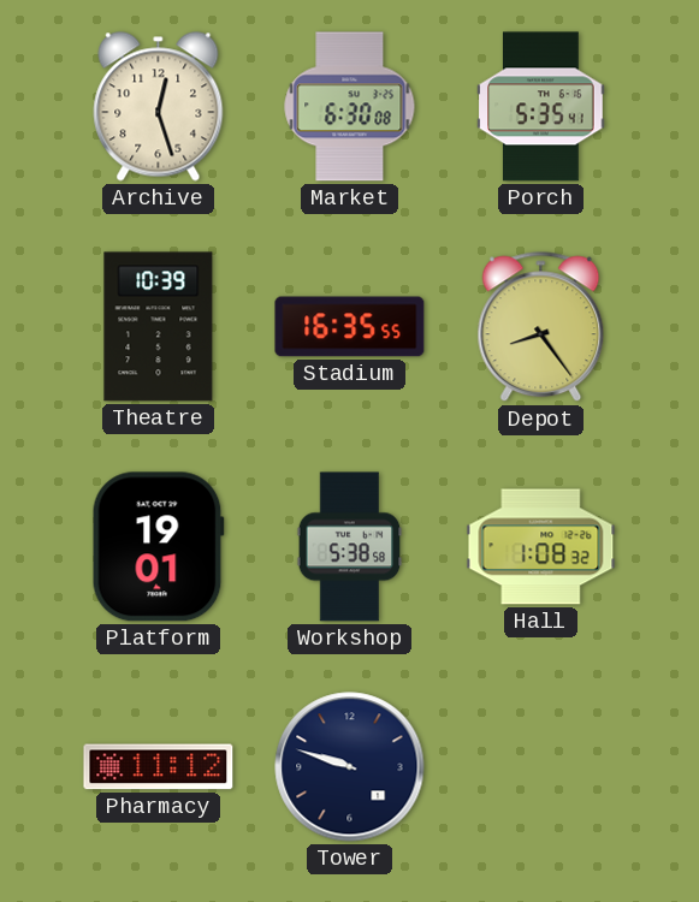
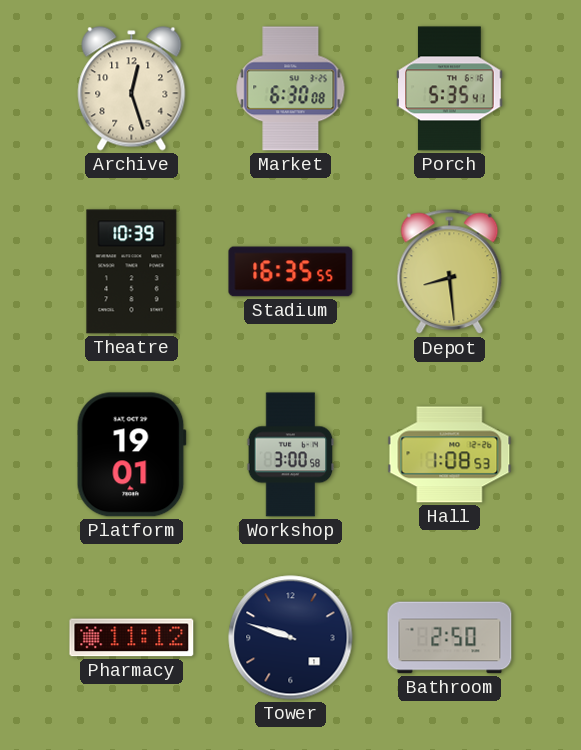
Depot: 8:24 -> 8:29
Workshop: 5:38 -> 3:00
Hall: 1:08:32 -> 1:08:53
Bathroom: none -> 2:50
